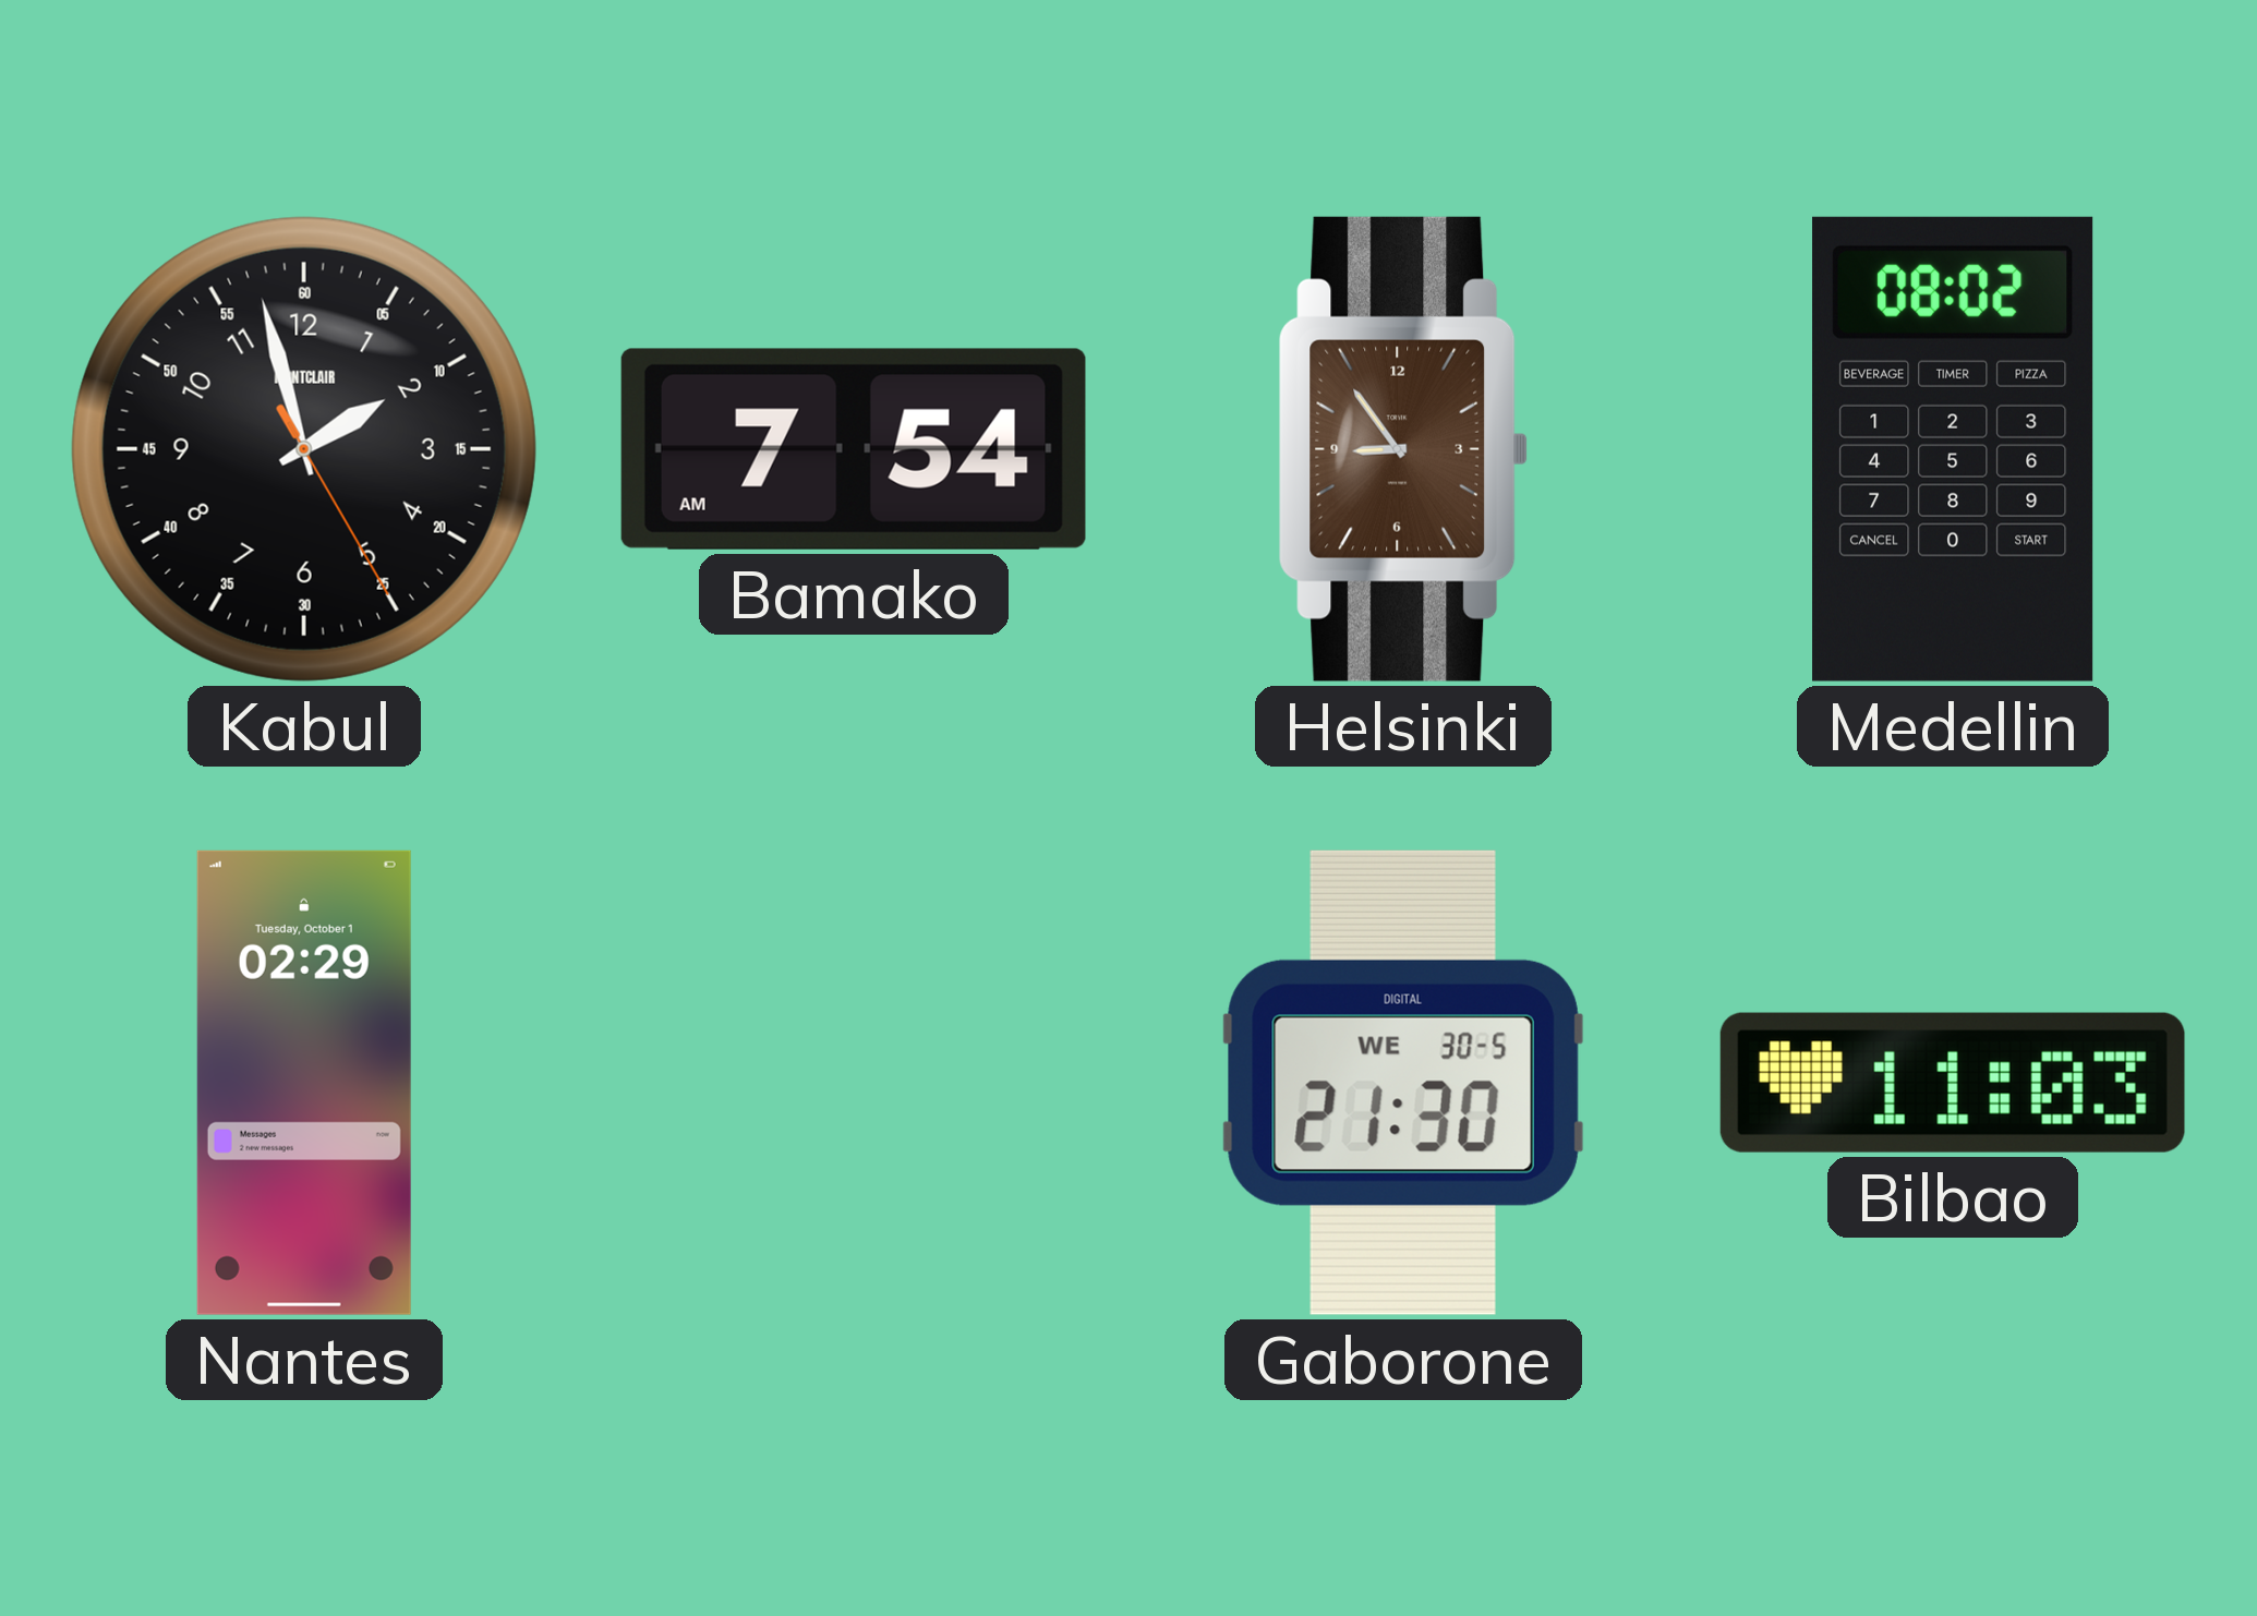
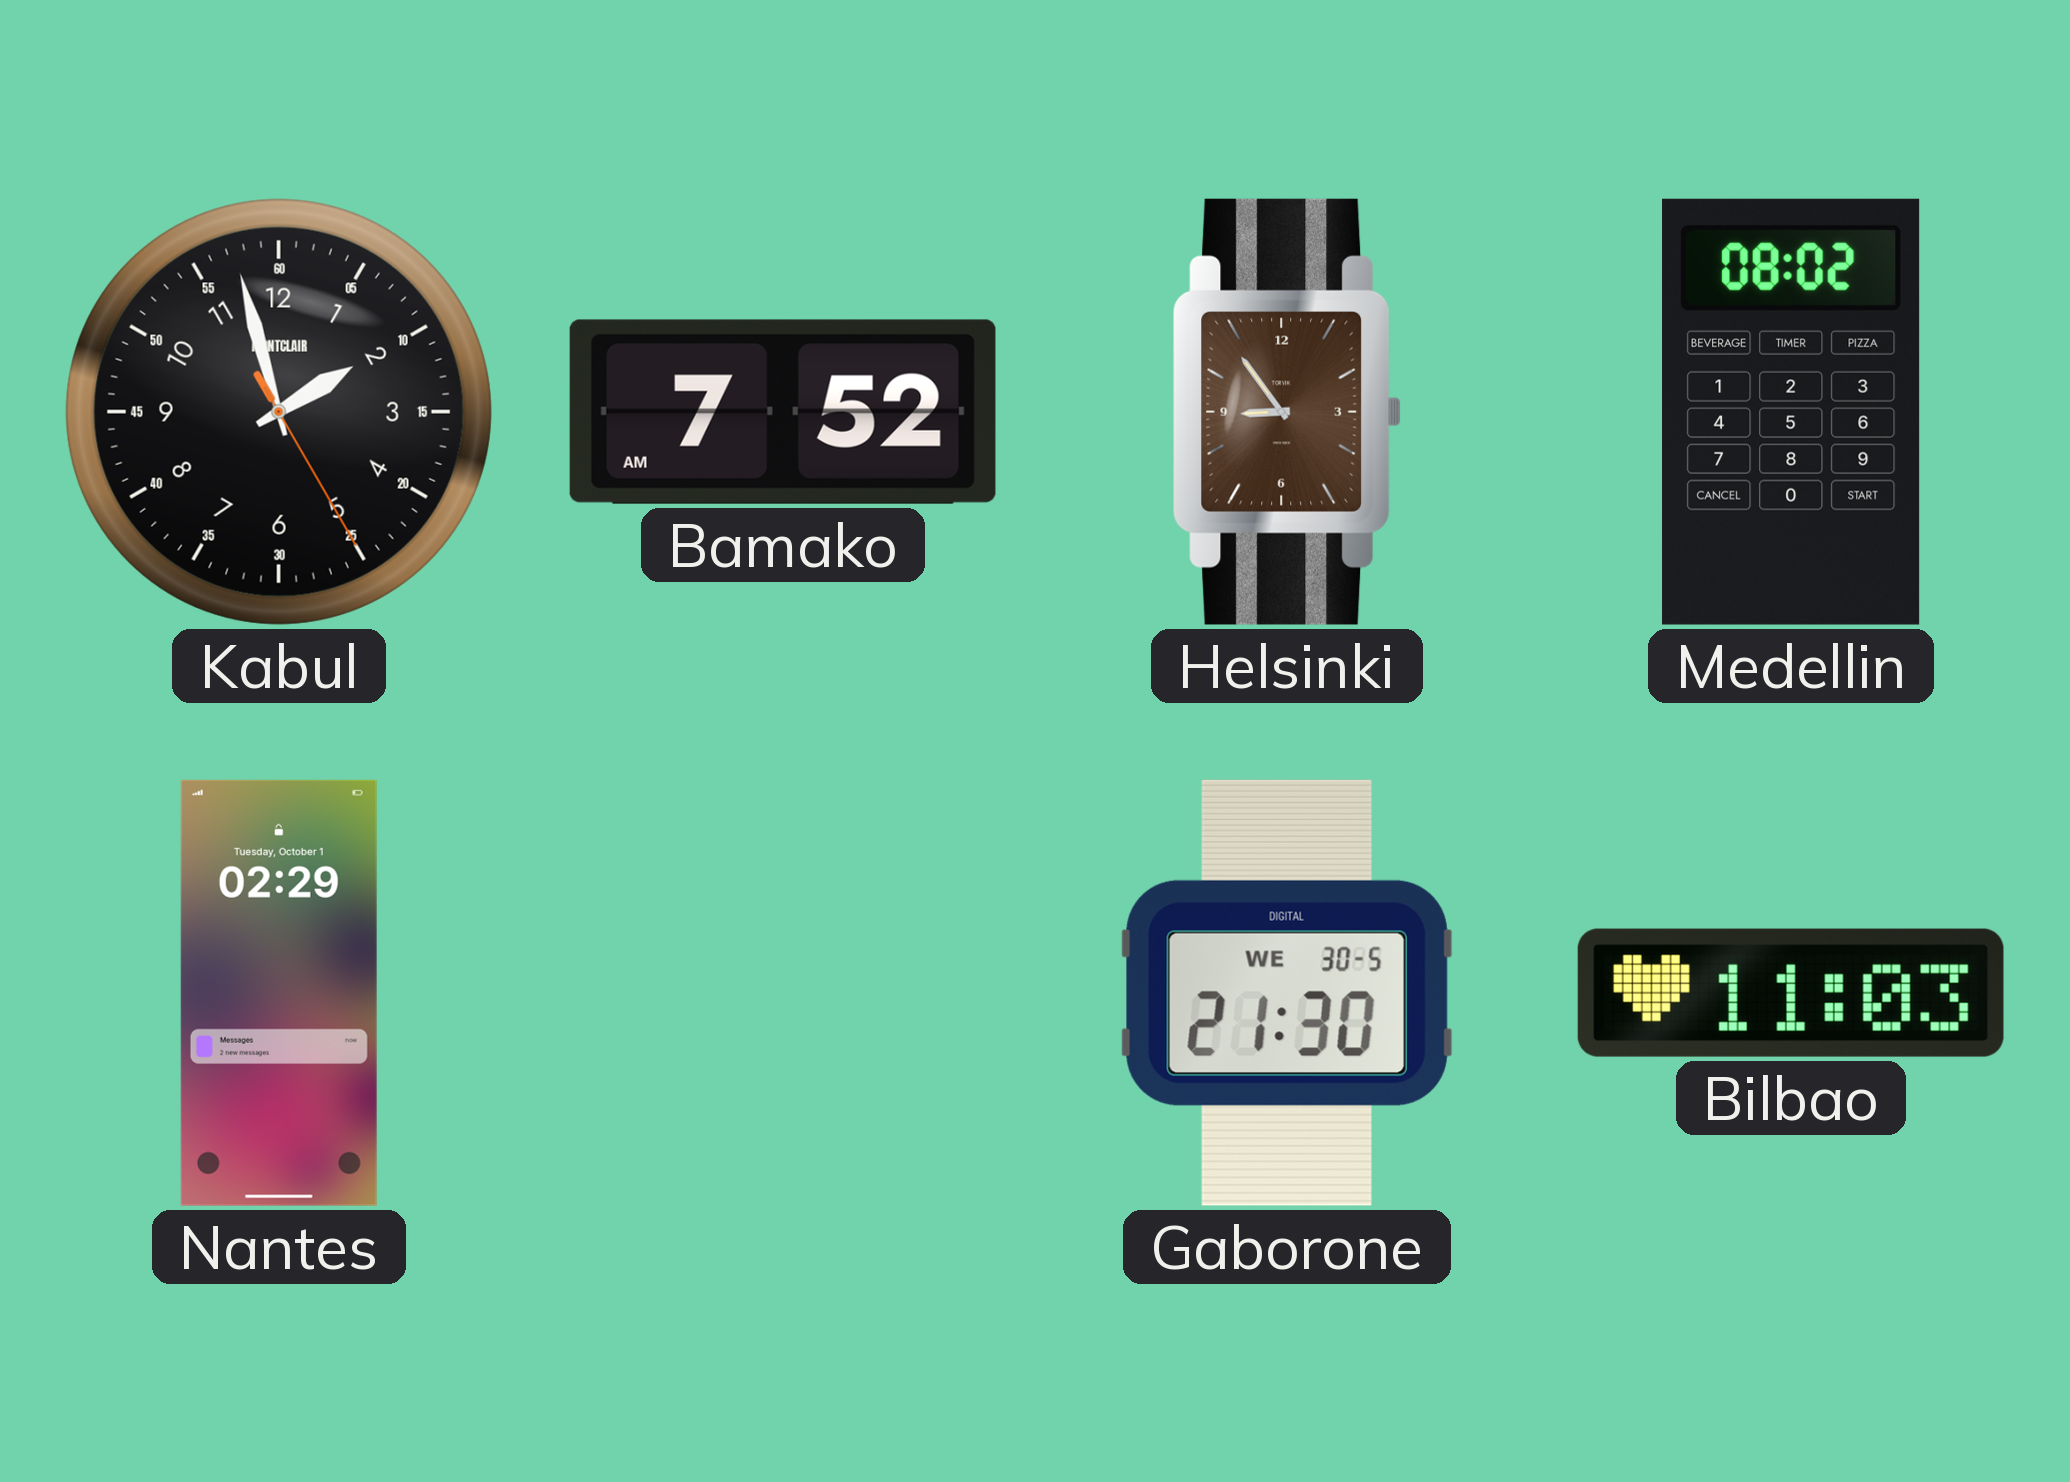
Bamako: 7:54 -> 7:52
